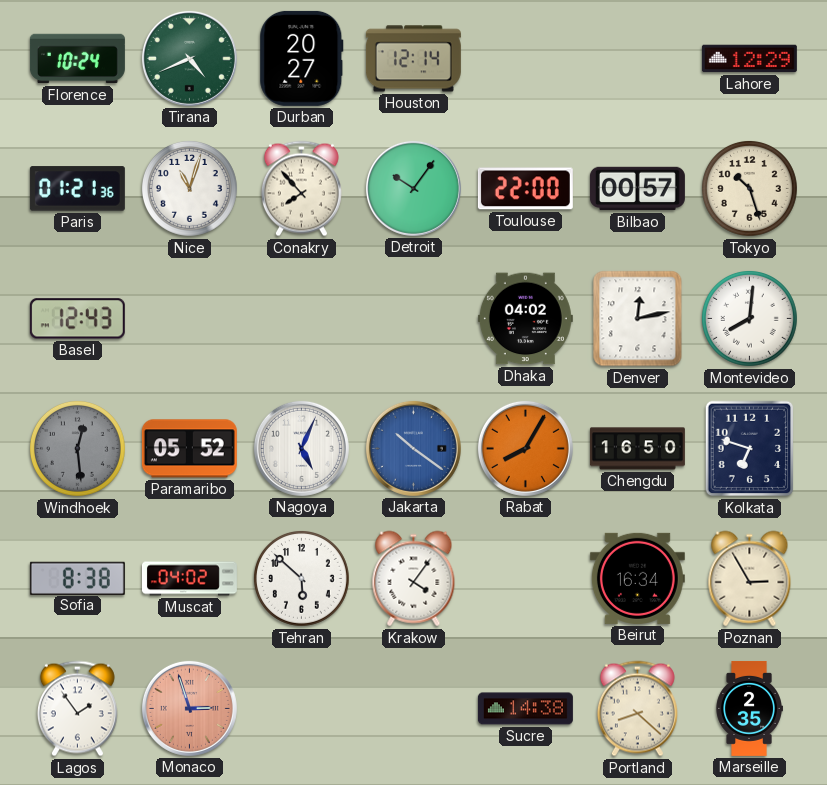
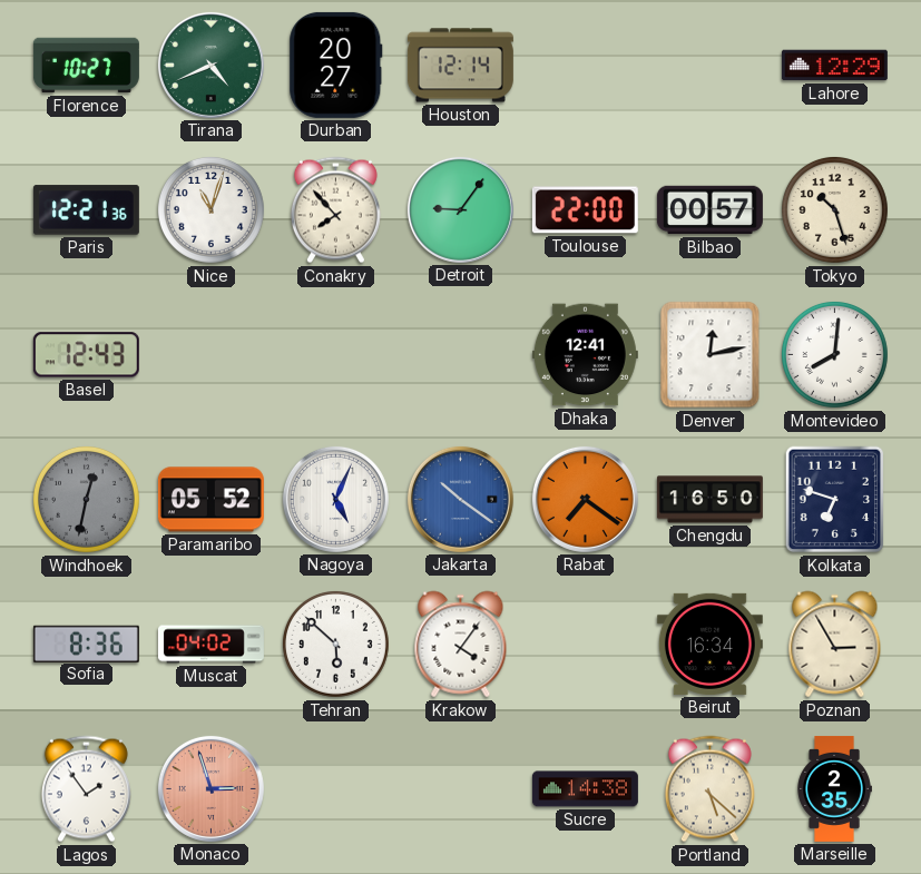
Florence: 10:24 -> 10:27
Paris: 01:21 -> 12:21
Detroit: 10:06 -> 9:06
Dhaka: 04:02 -> 12:41
Windhoek: 12:29 -> 12:32
Rabat: 8:05 -> 7:21
Sofia: 8:38 -> 8:36
Portland: 8:22 -> 5:22
